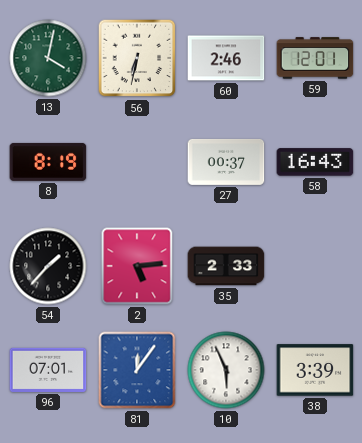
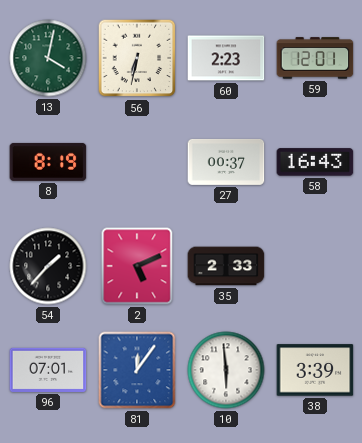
60: 2:46 -> 2:23
2: 5:14 -> 5:11
10: 5:56 -> 5:59
